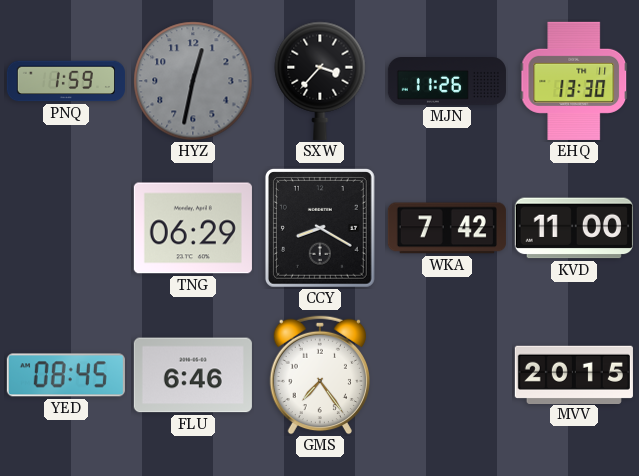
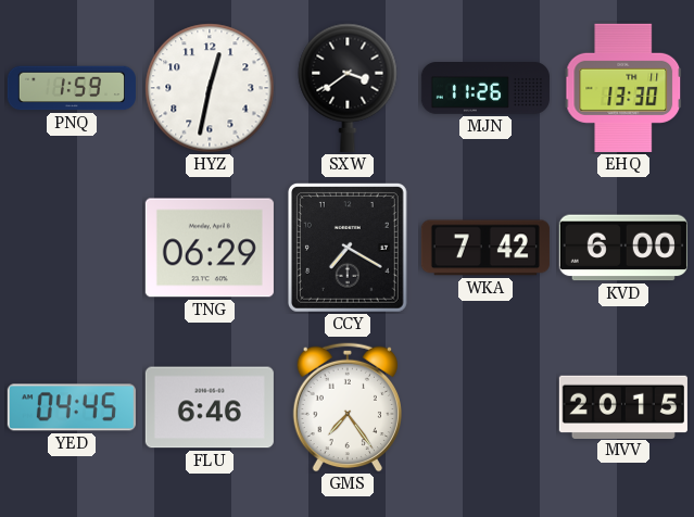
HYZ dial: grey -> white
SXW: 3:37 -> 3:39
CCY: 8:20 -> 7:20
KVD: 11:00 -> 6:00
YED: 08:45 -> 04:45
